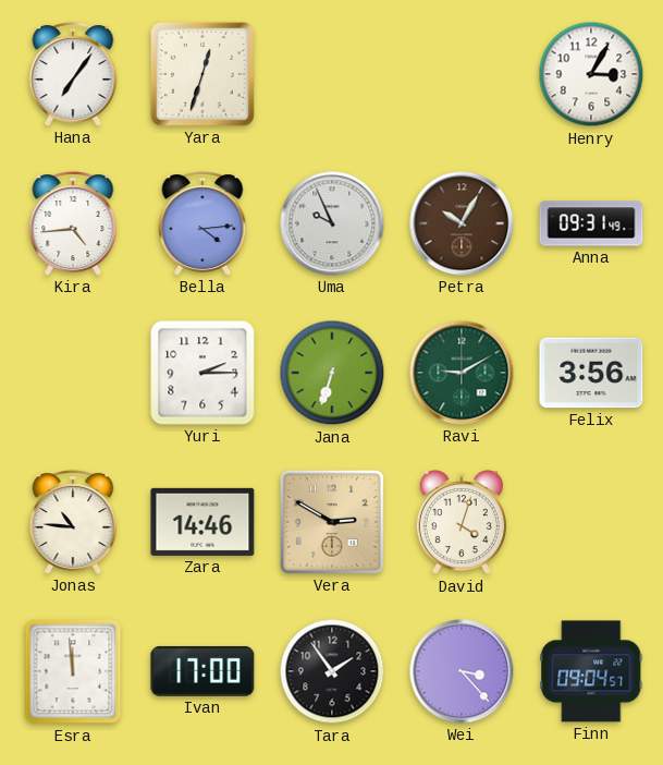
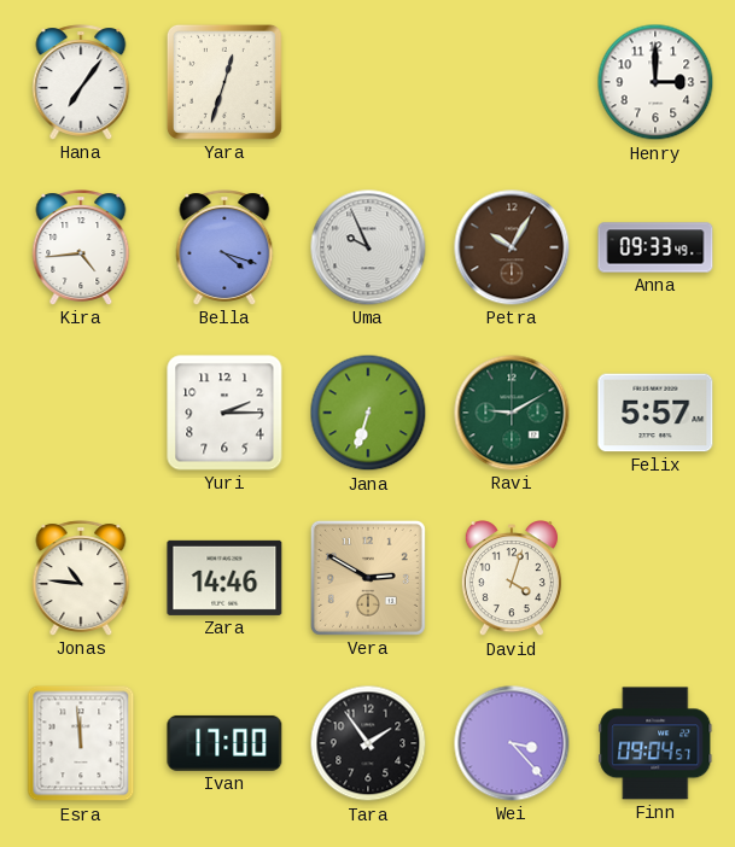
Henry: 3:05 -> 3:00
Bella: 4:14 -> 4:18
Anna: 09:31 -> 09:33
Felix: 3:56 -> 5:57
